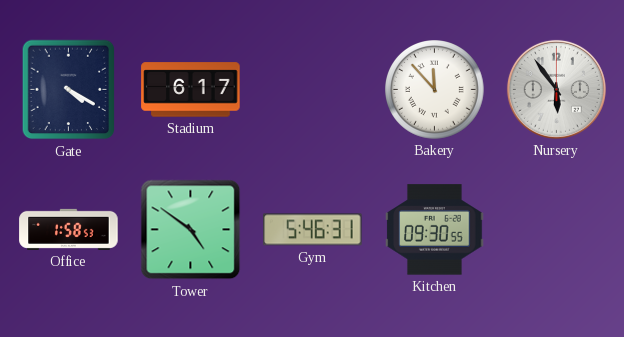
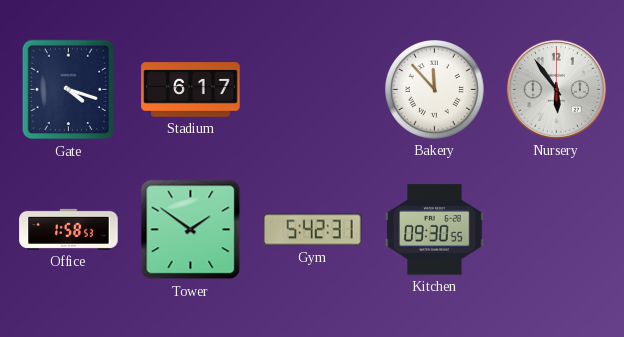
Gate: 4:20 -> 4:18
Tower: 4:51 -> 1:51
Gym: 5:46 -> 5:42
